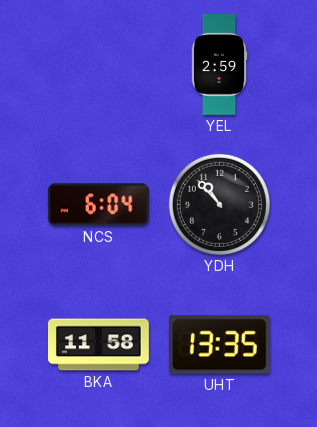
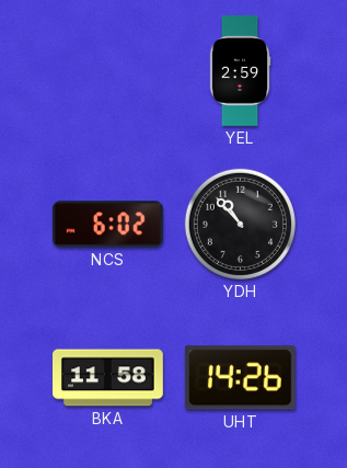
NCS: 6:04 -> 6:02
UHT: 13:35 -> 14:26
